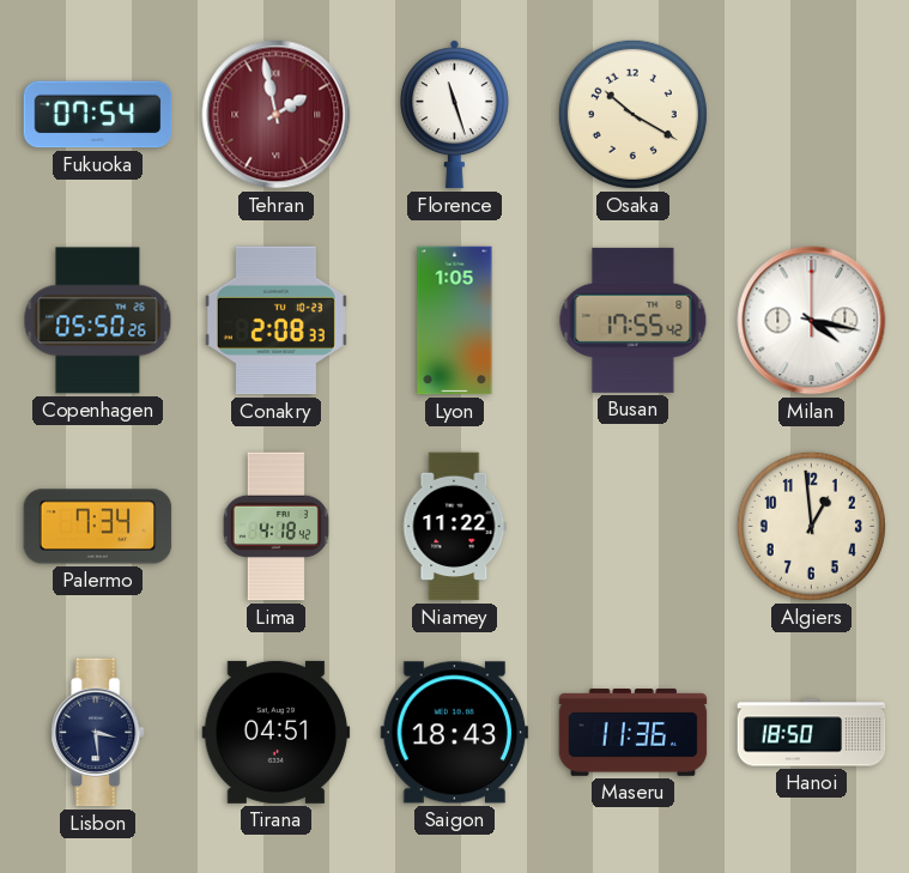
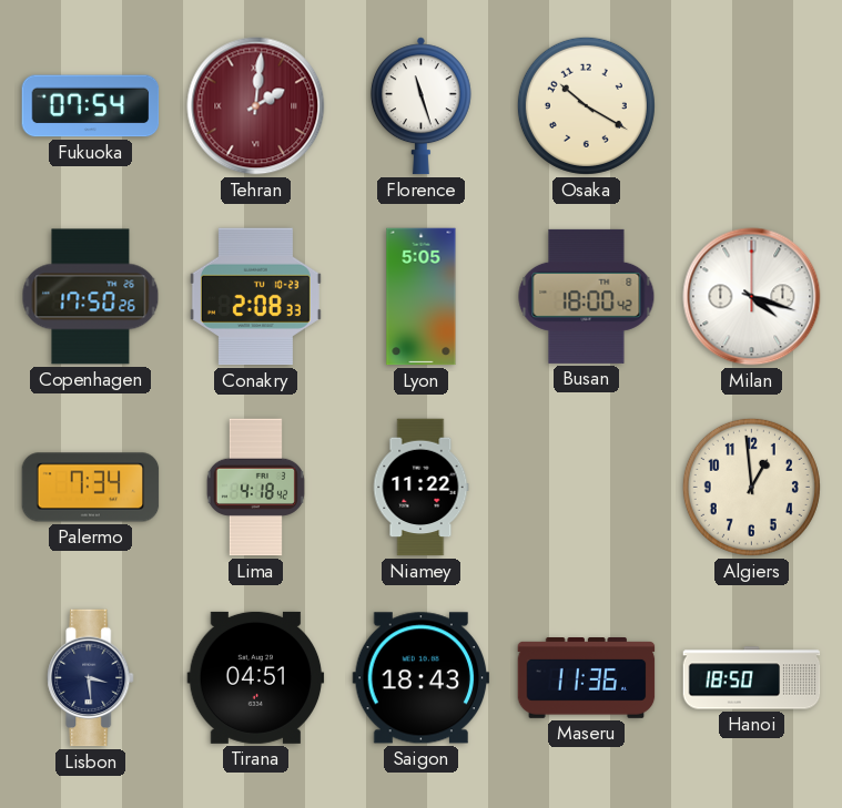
Tehran: 1:58 -> 2:01
Copenhagen: 05:50 -> 17:50
Lyon: 1:05 -> 5:05
Busan: 17:55 -> 18:00
Milan: 4:17 -> 4:18
